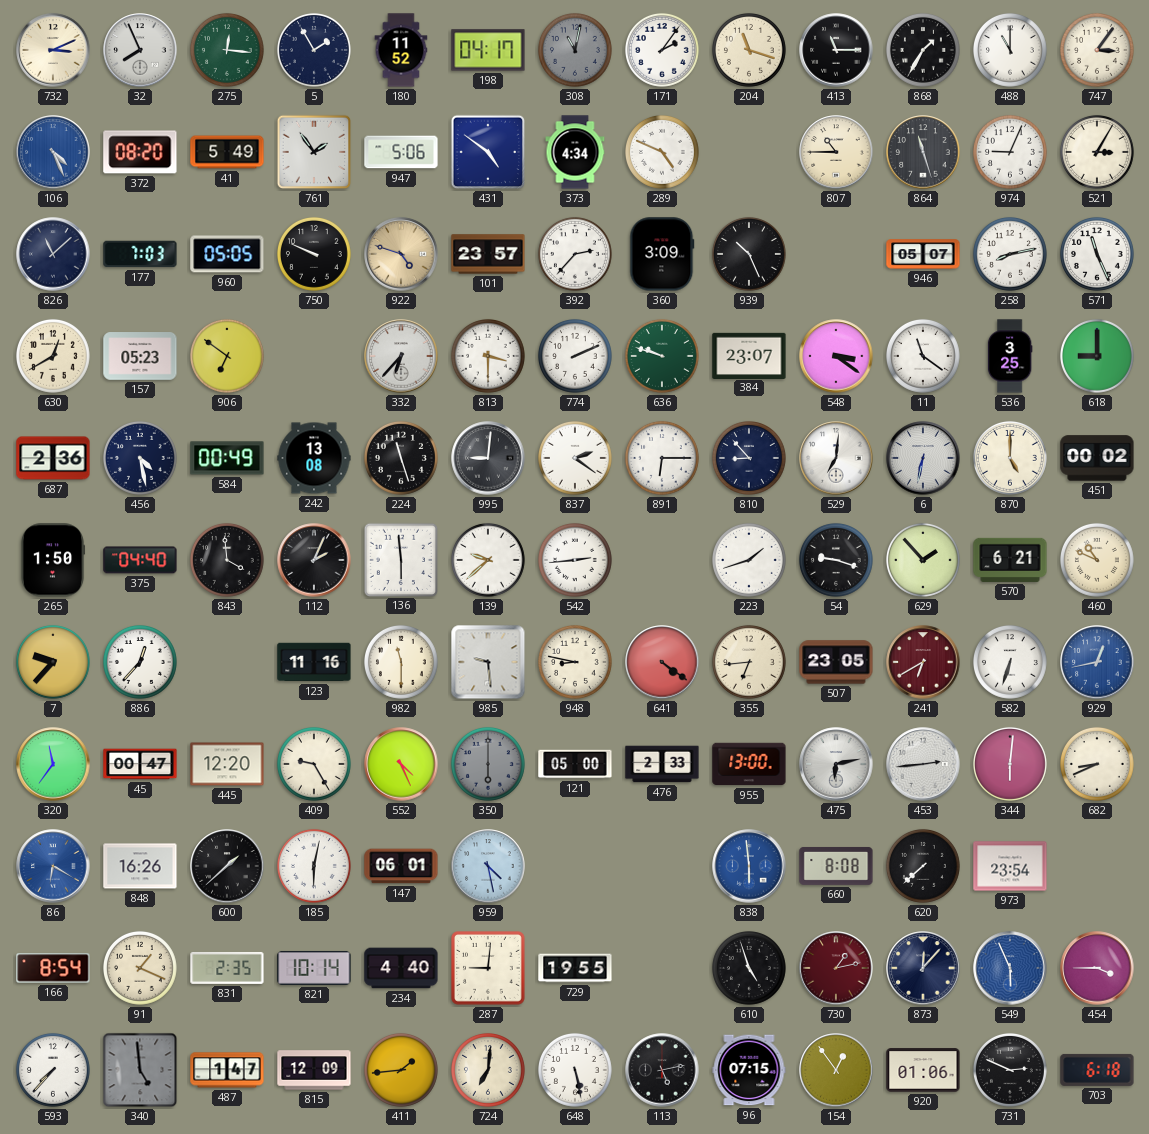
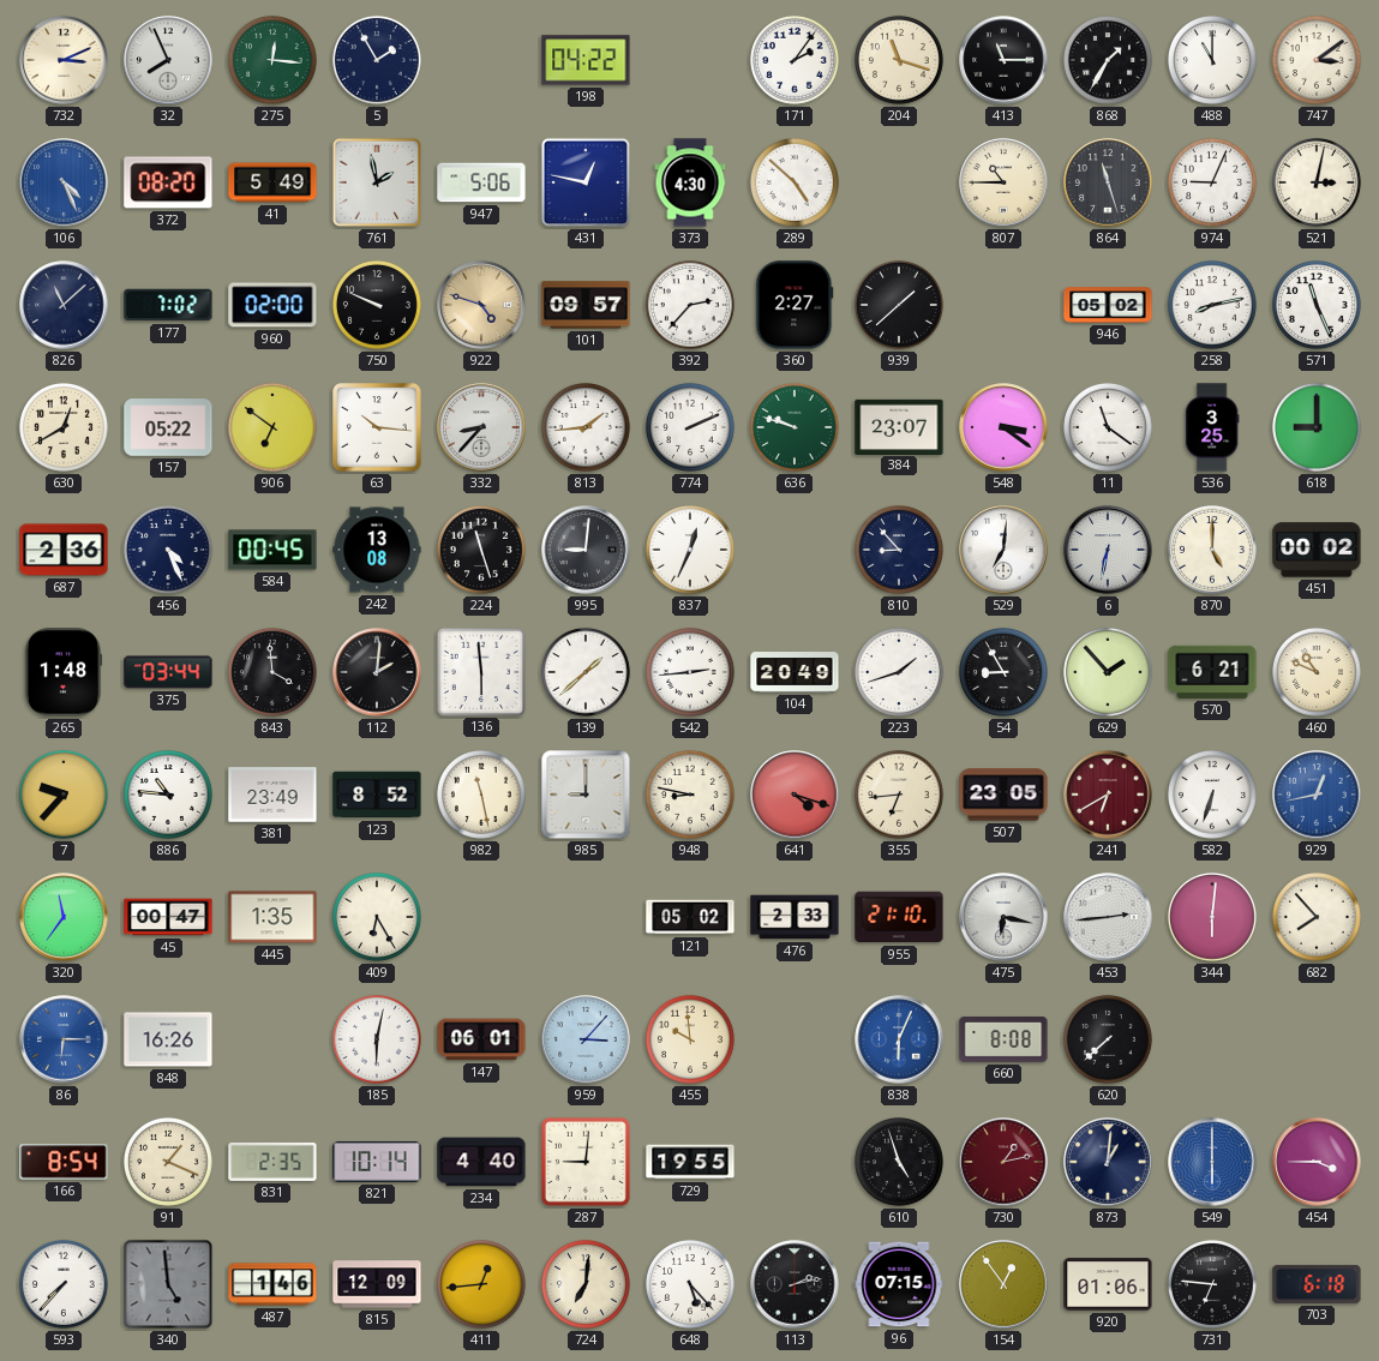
180: 11:52 -> none
198: 04:17 -> 04:22
308: 11:02 -> none
747: 3:06 -> 3:09
761: 1:54 -> 1:58
431: 4:51 -> 12:47
373: 4:34 -> 4:30
289: 4:49 -> 4:52
521: 3:05 -> 3:02
177: 7:03 -> 7:02
960: 05:05 -> 02:00
101: 23:57 -> 09:57
360: 3:09 -> 2:27
939: 10:26 -> 1:38
946: 05:07 -> 05:02
157: 05:23 -> 05:22
63: none -> 10:16
332: 6:37 -> 8:37
813: 3:30 -> 1:44
456: 4:28 -> 4:26
584: 00:49 -> 00:45
837: 2:21 -> 12:34
891: 6:15 -> none
265: 1:50 -> 1:48
375: 04:40 -> 03:44
112: 2:04 -> 2:01
139: 9:38 -> 1:38
104: none -> 20:49
54: 9:18 -> 8:55
886: 12:37 -> 10:46
381: none -> 23:49
123: 11:16 -> 8:52
982: 11:30 -> 11:28
985: 9:29 -> 9:00
641: 4:21 -> 4:18
445: 12:20 -> 1:35
409: 9:25 -> 6:25
552: 4:26 -> none
350: 6:00 -> none
121: 05:00 -> 05:02
955: 13:00 -> 21:10
475: 6:13 -> 6:17
682: 8:41 -> 7:53
86: 6:20 -> 6:15
600: 1:38 -> none
959: 4:28 -> 3:07
455: none -> 9:59
838: 5:59 -> 6:04
973: 23:54 -> none
873: 12:07 -> 1:01
549: 5:56 -> 6:00
487: 1:47 -> 1:46
411: 1:44 -> 12:44
648: 5:28 -> 5:23
113: 5:13 -> 2:13
731: 2:49 -> 6:46
